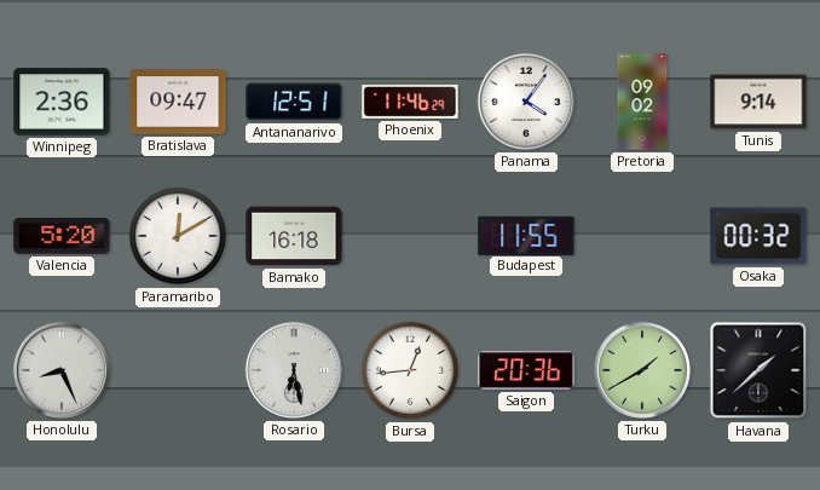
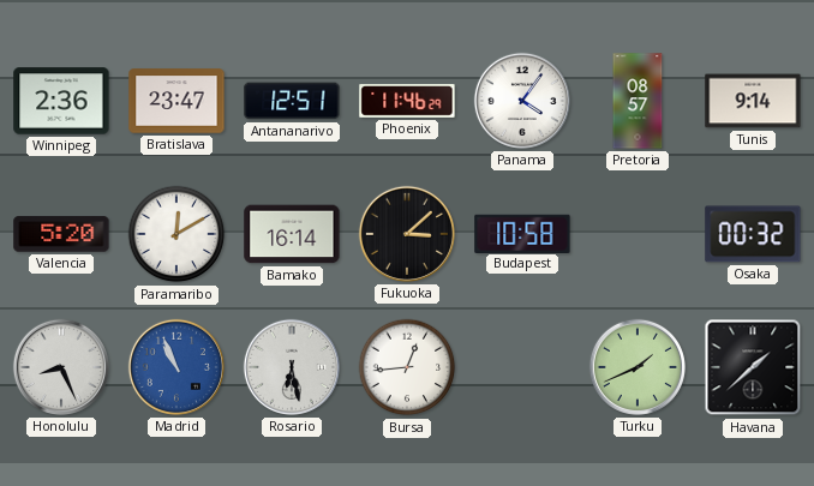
Bratislava: 09:47 -> 23:47
Pretoria: 09:02 -> 08:57
Bamako: 16:18 -> 16:14
Fukuoka: none -> 3:08
Budapest: 11:55 -> 10:58
Madrid: none -> 10:56
Saigon: 20:36 -> none
Turku: 1:40 -> 1:41
